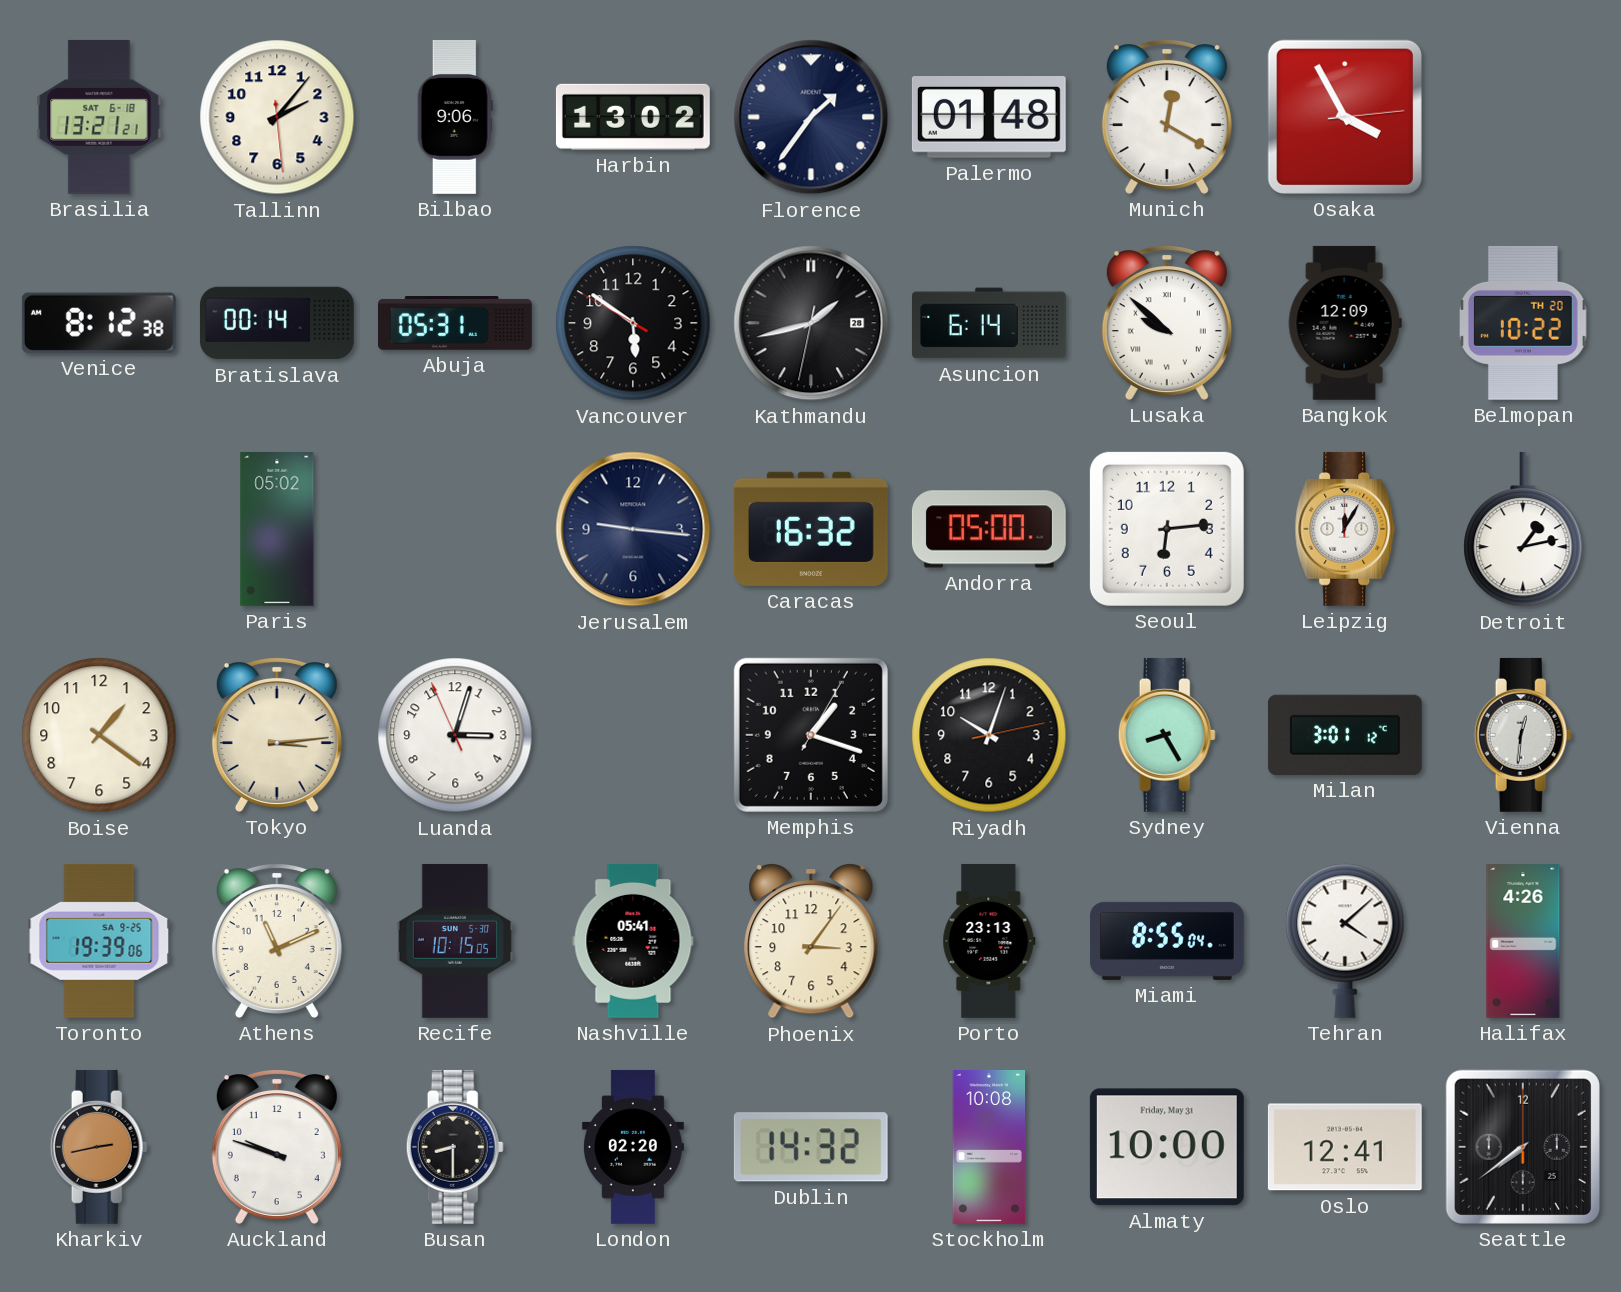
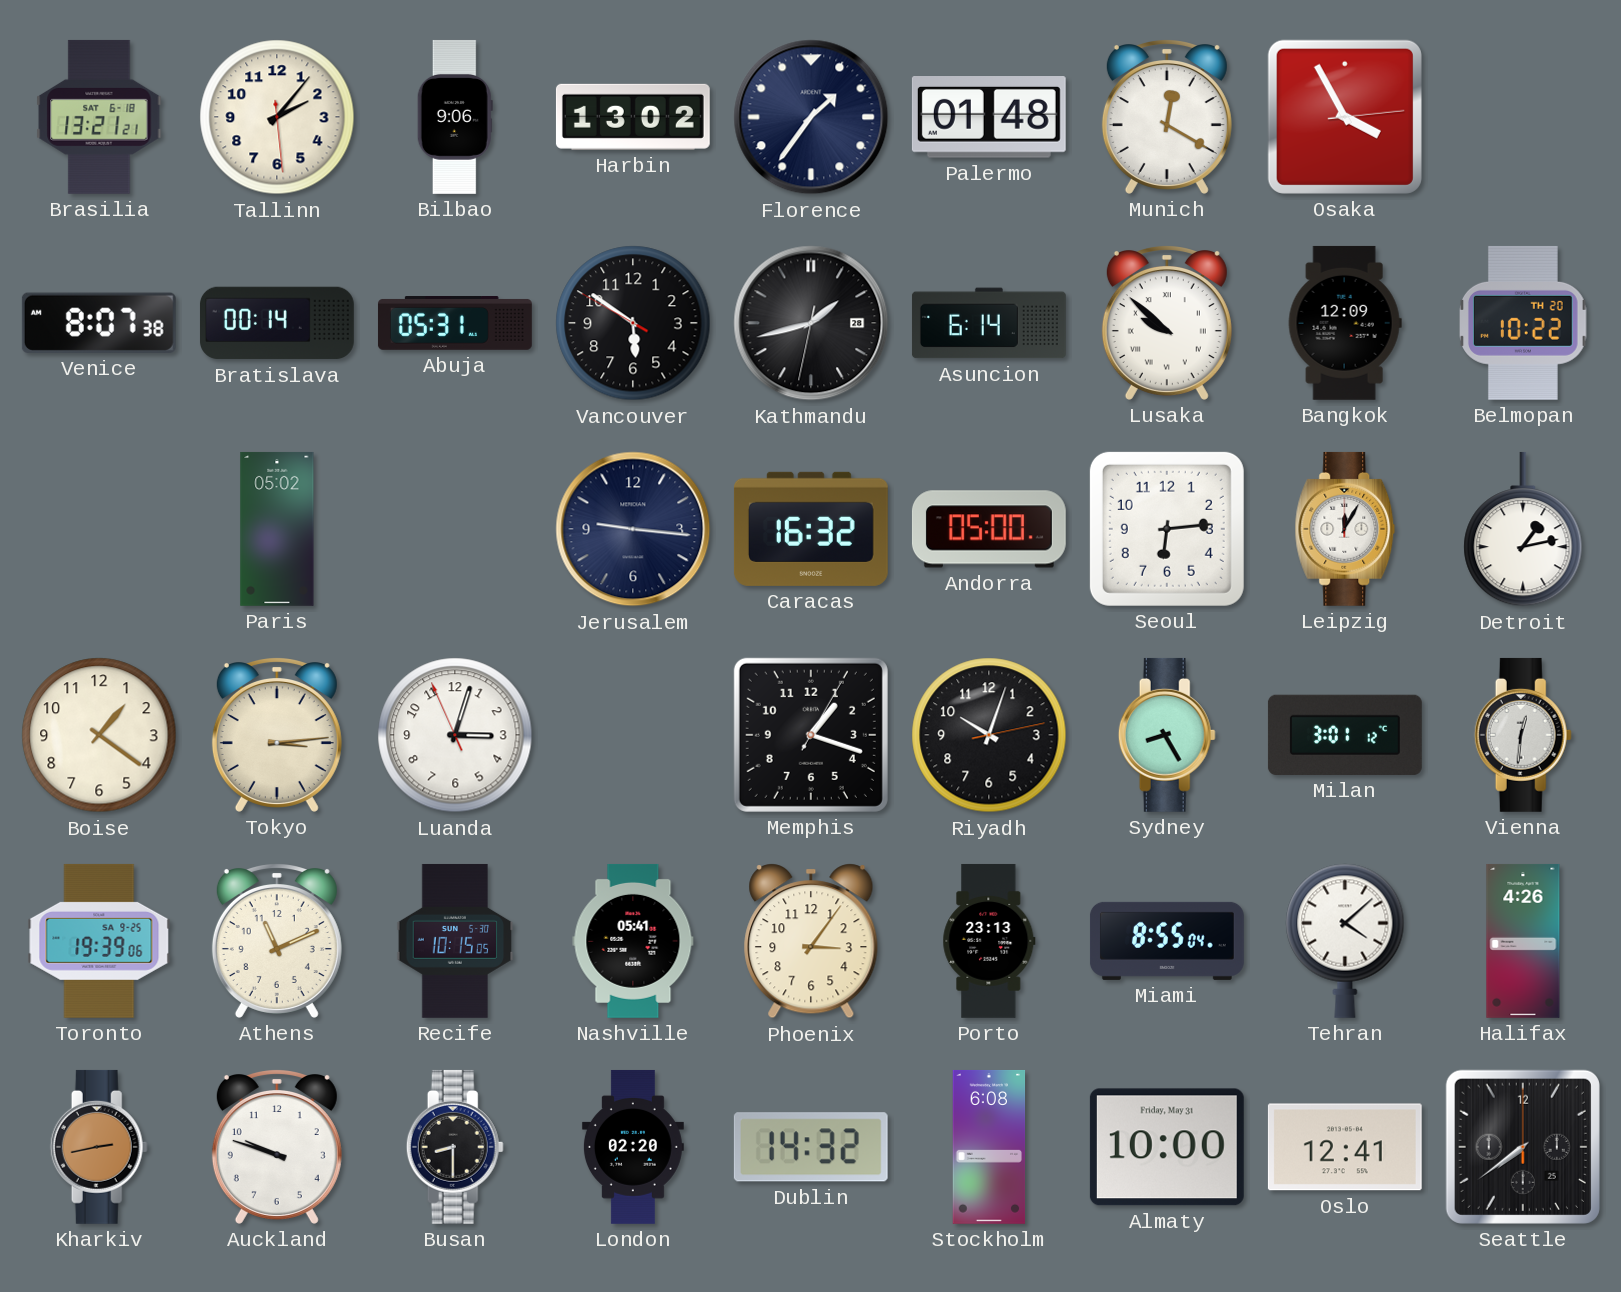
Venice: 8:12 -> 8:07
Stockholm: 10:08 -> 6:08
